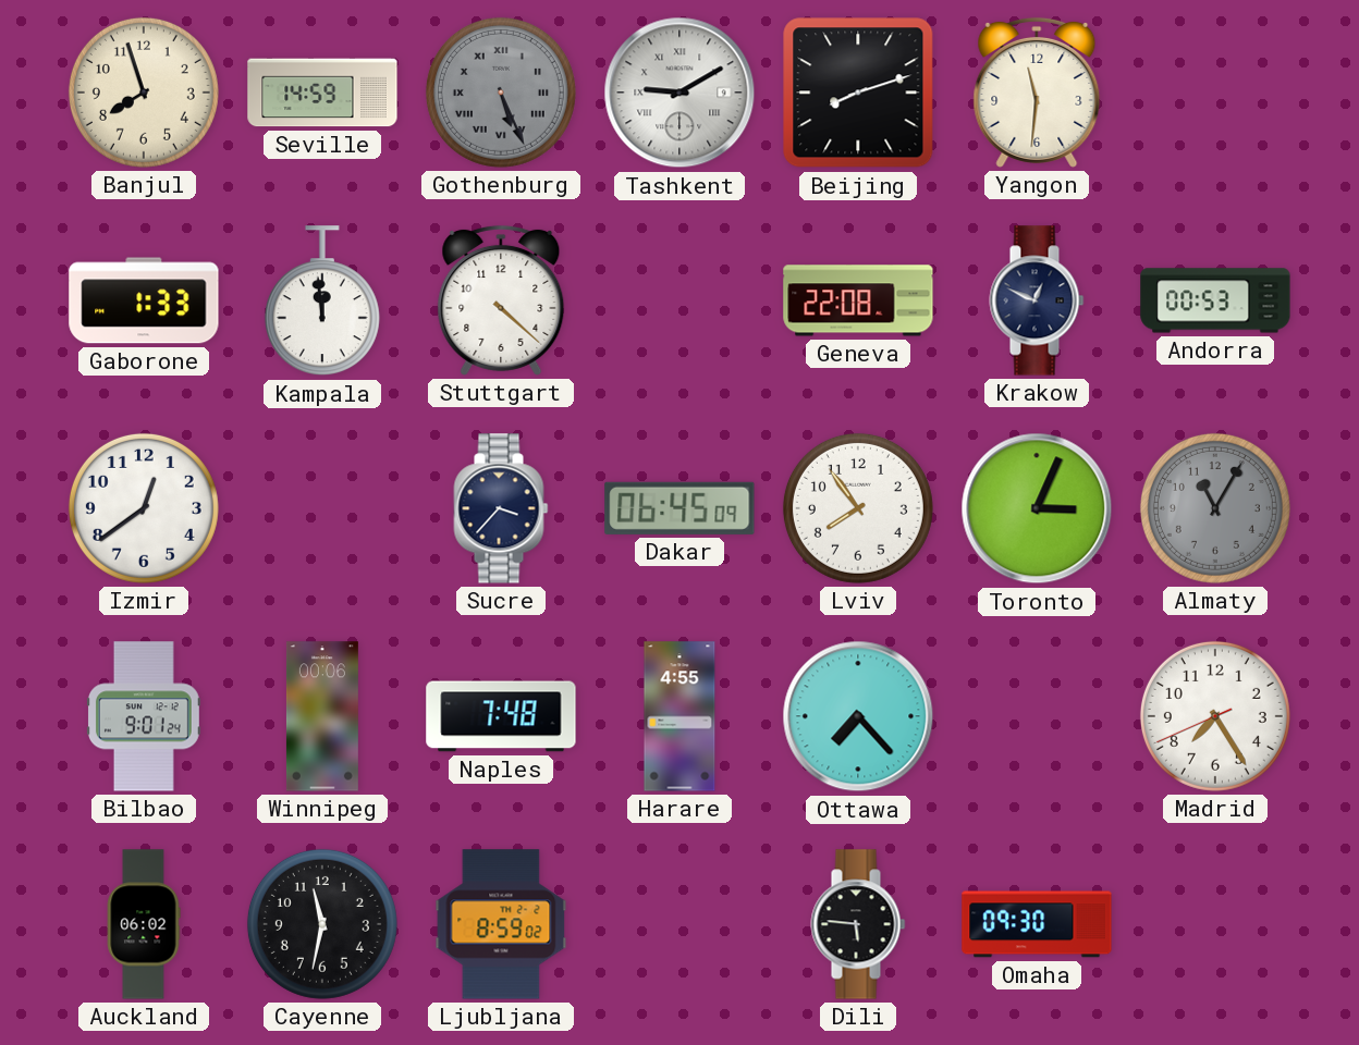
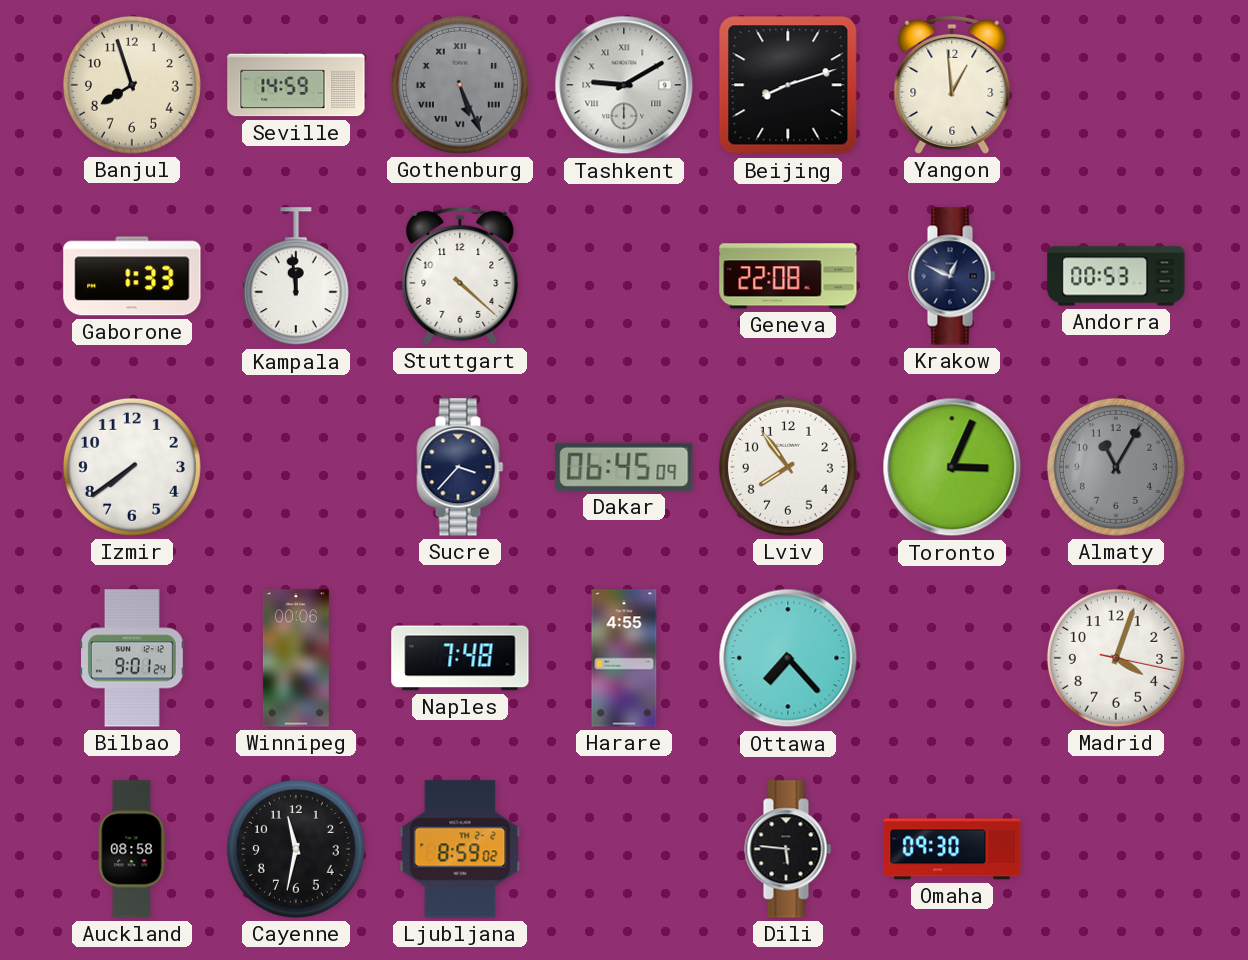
Yangon: 11:31 -> 12:59
Izmir: 12:39 -> 7:39
Madrid: 7:24 -> 4:03
Auckland: 06:02 -> 08:58
